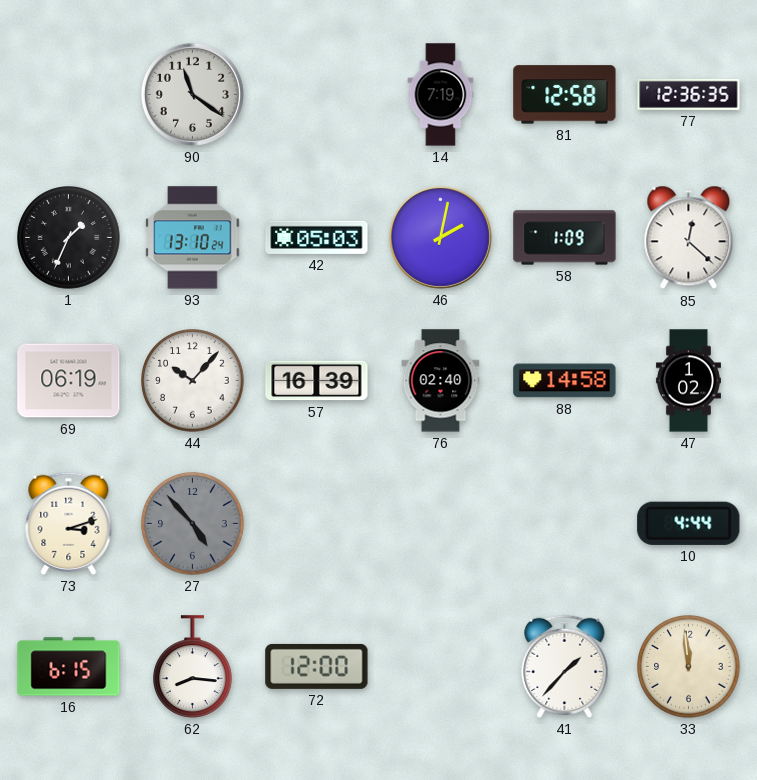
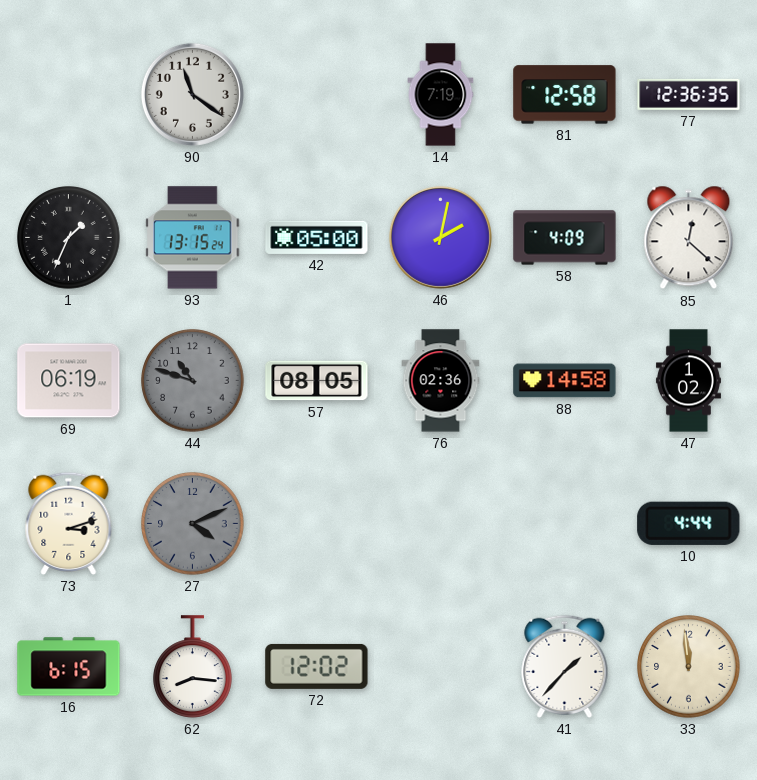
93: 13:10 -> 13:15
42: 05:03 -> 05:00
58: 1:09 -> 4:09
44: 10:07 -> 10:48
44 dial: white -> grey
57: 16:39 -> 08:05
76: 02:40 -> 02:36
27: 4:53 -> 4:11
72: 12:00 -> 12:02
